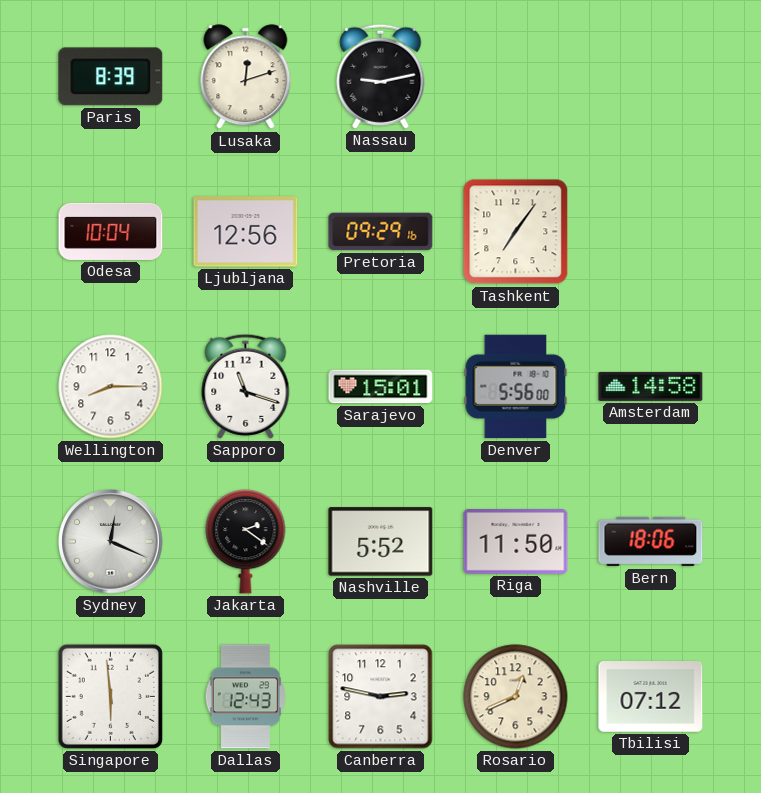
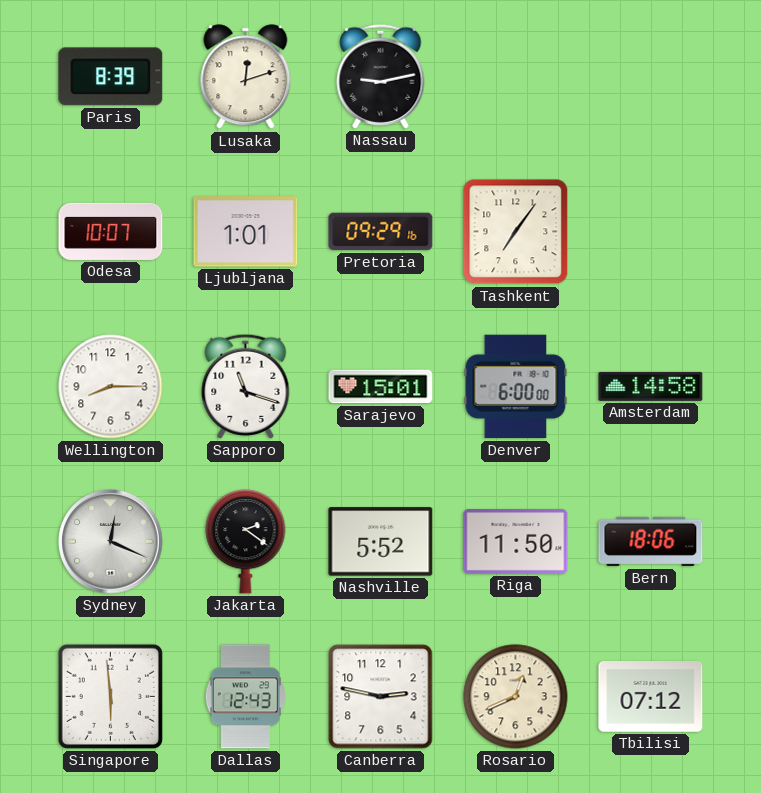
Odesa: 10:04 -> 10:07
Ljubljana: 12:56 -> 1:01
Denver: 5:56 -> 6:00
